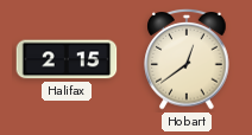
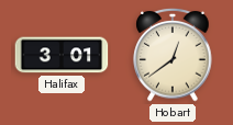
Halifax: 2:15 -> 3:01
